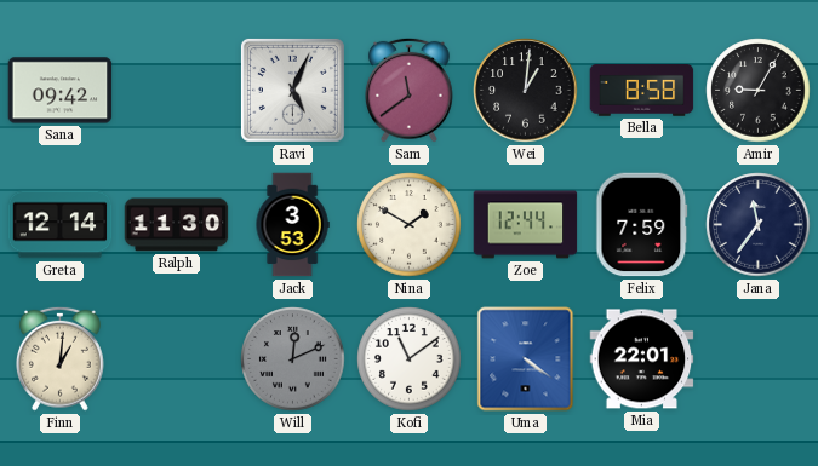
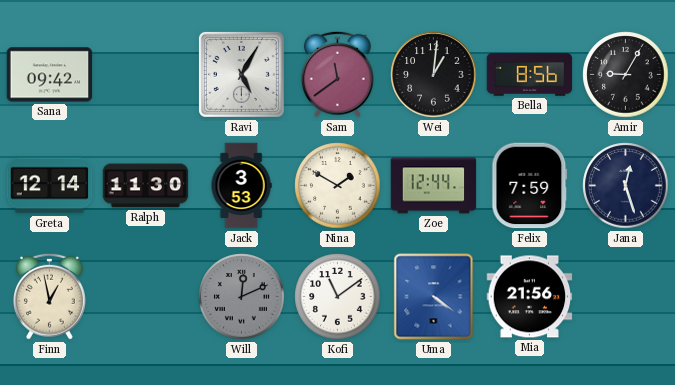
Ravi: 5:04 -> 5:05
Bella: 8:58 -> 8:56
Jana: 11:36 -> 12:27
Finn: 1:01 -> 12:58
Mia: 22:01 -> 21:56
